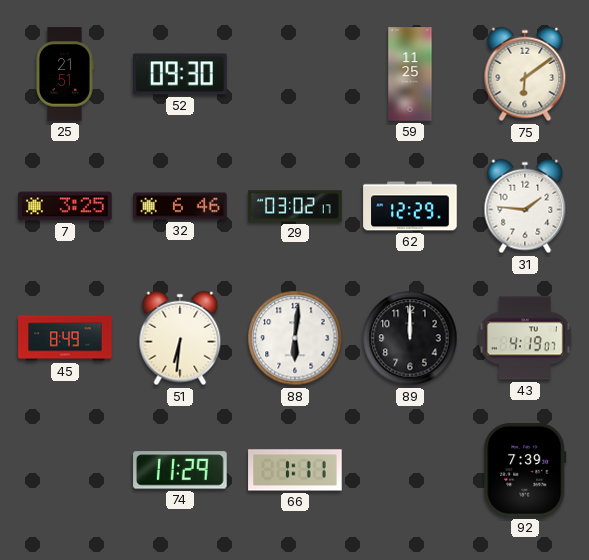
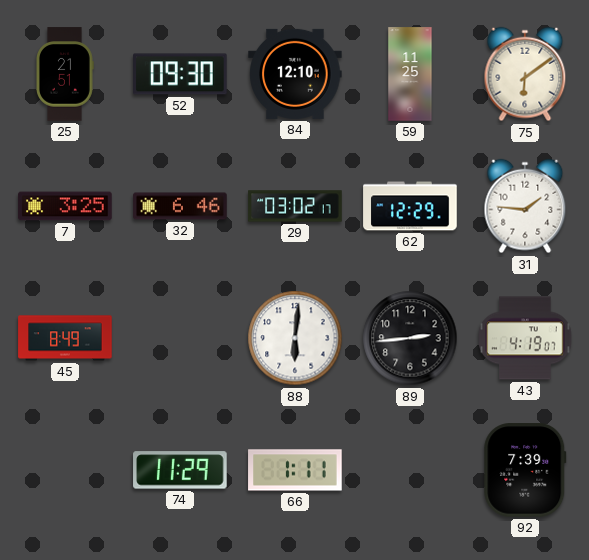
84: none -> 12:10
51: 6:31 -> none
89: 12:00 -> 2:44
